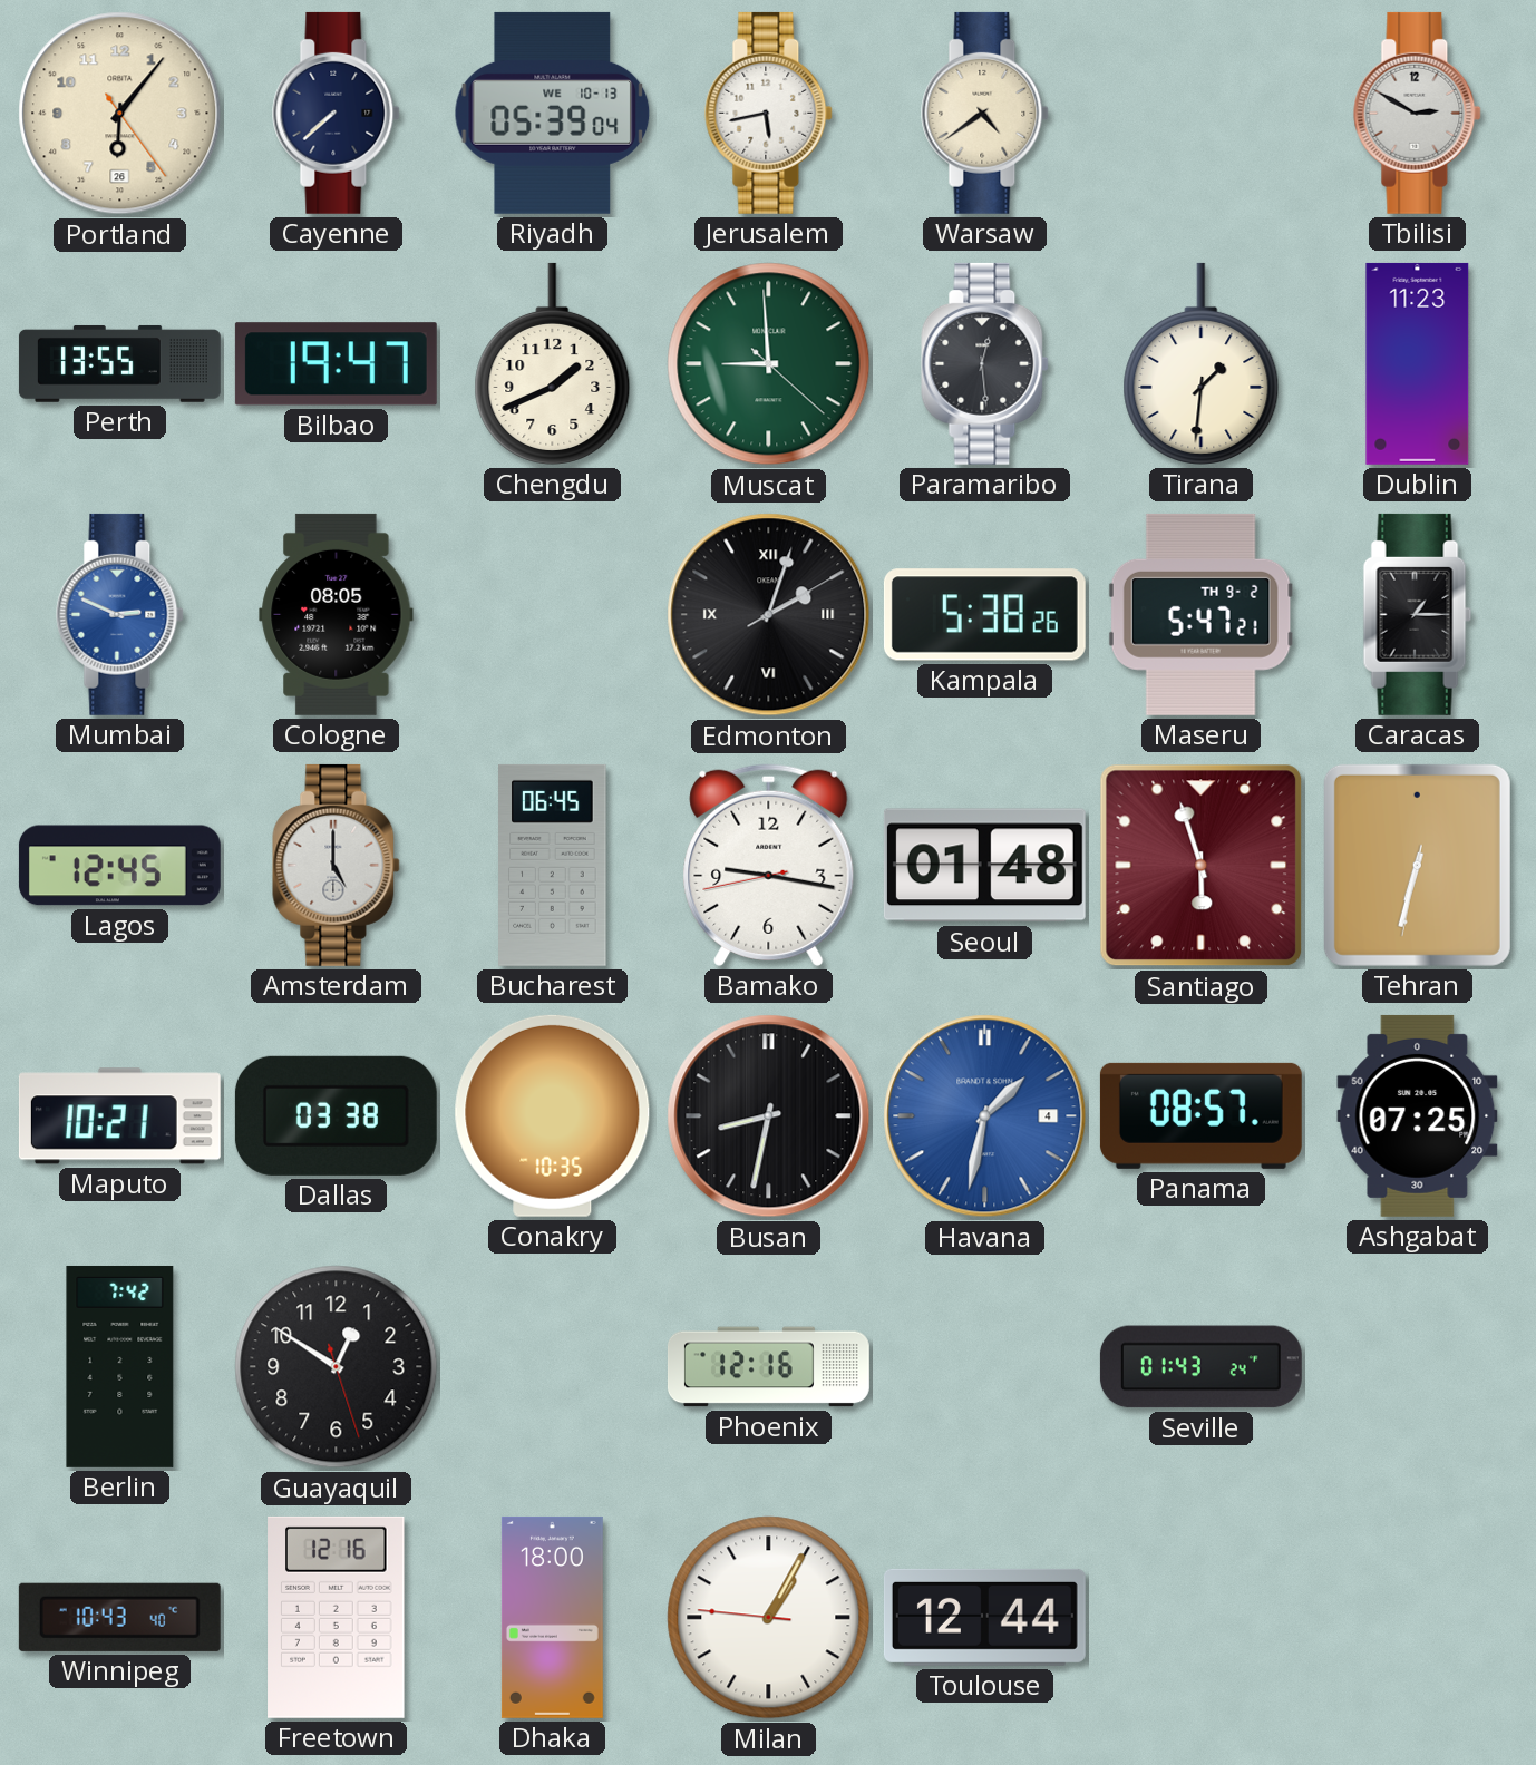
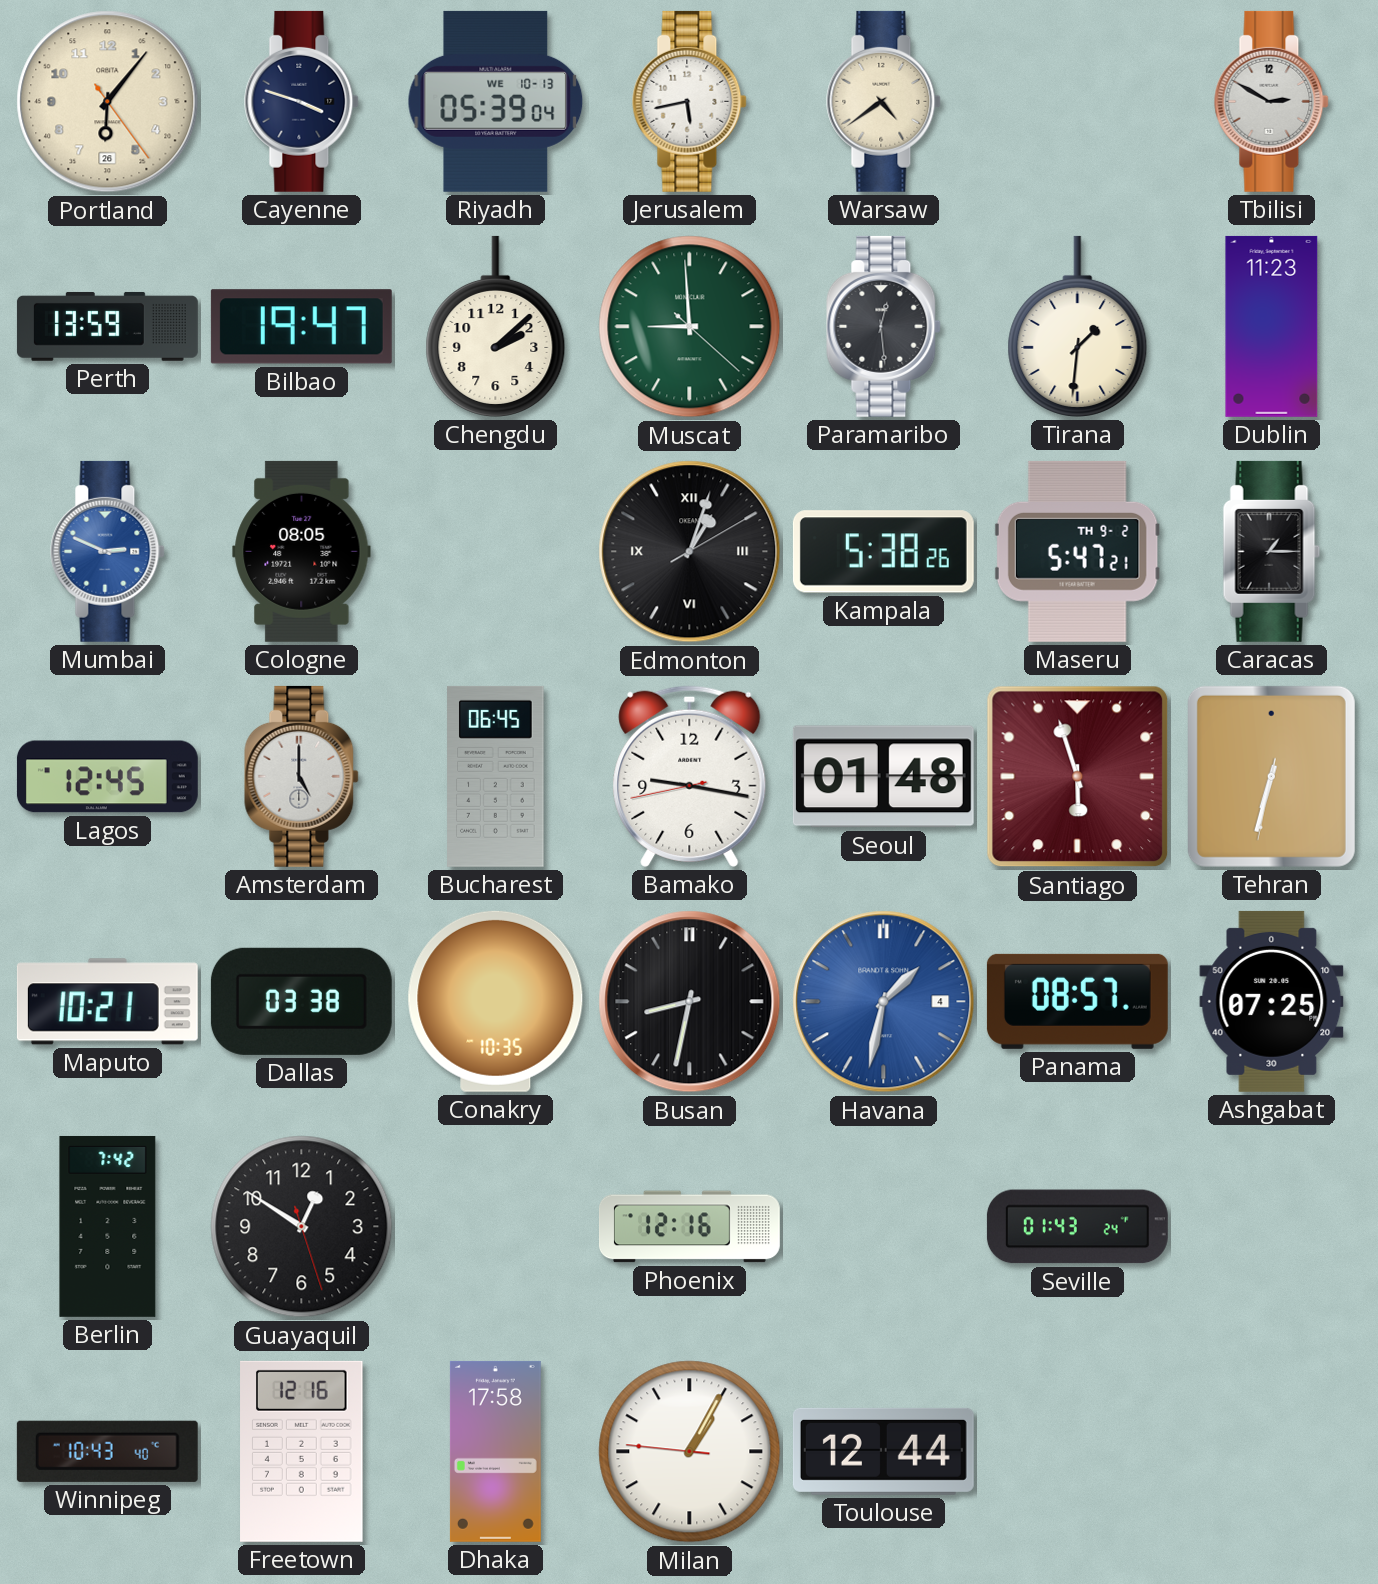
Cayenne: 7:38 -> 3:48
Perth: 13:55 -> 13:59
Chengdu: 1:41 -> 2:08
Edmonton: 2:03 -> 1:03
Dhaka: 18:00 -> 17:58
